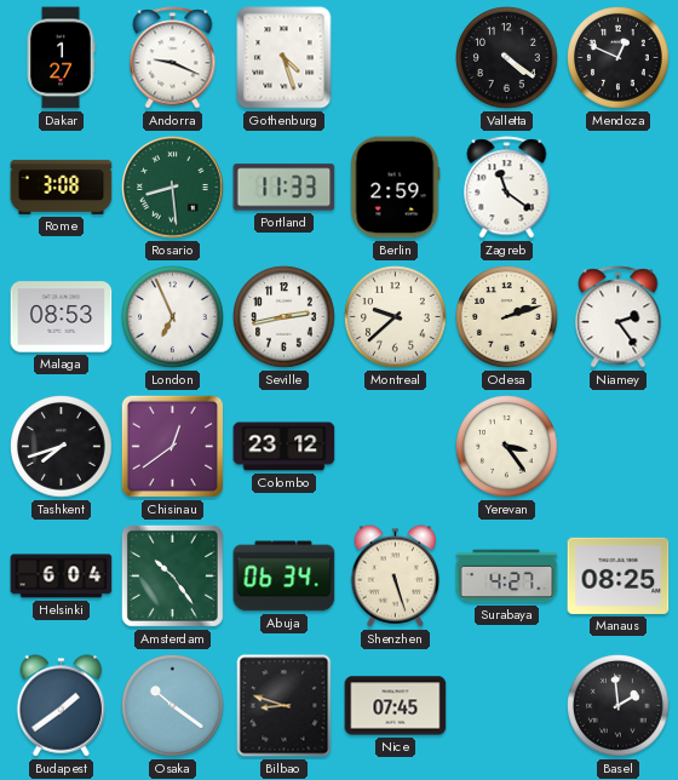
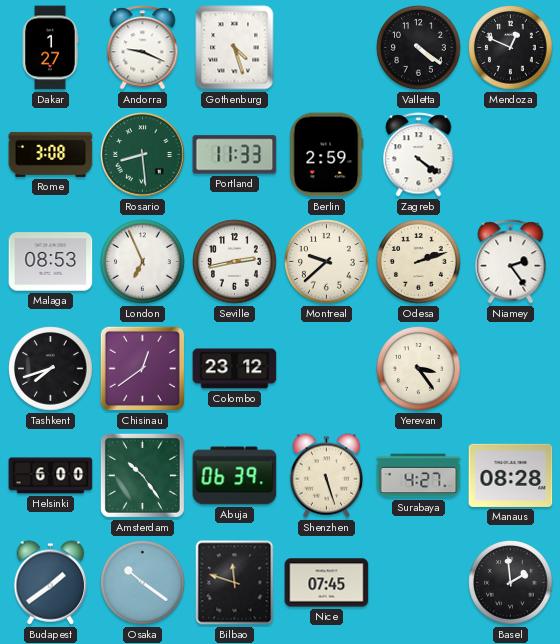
Zagreb: 11:21 -> 4:21
Helsinki: 6:04 -> 6:00
Abuja: 06:34 -> 06:39
Manaus: 08:25 -> 08:28
Bilbao: 8:48 -> 11:48
